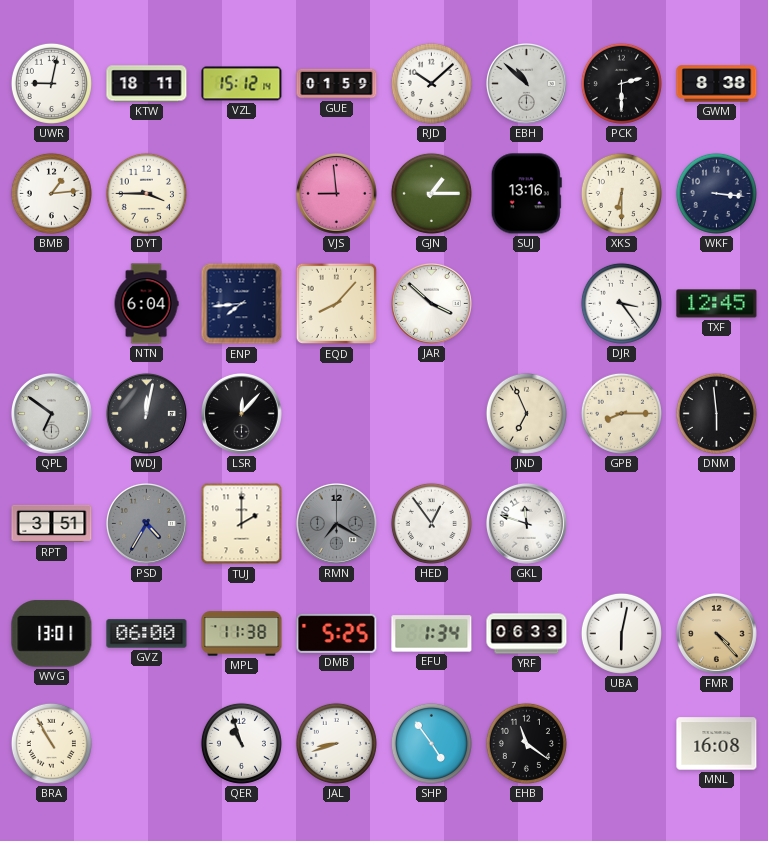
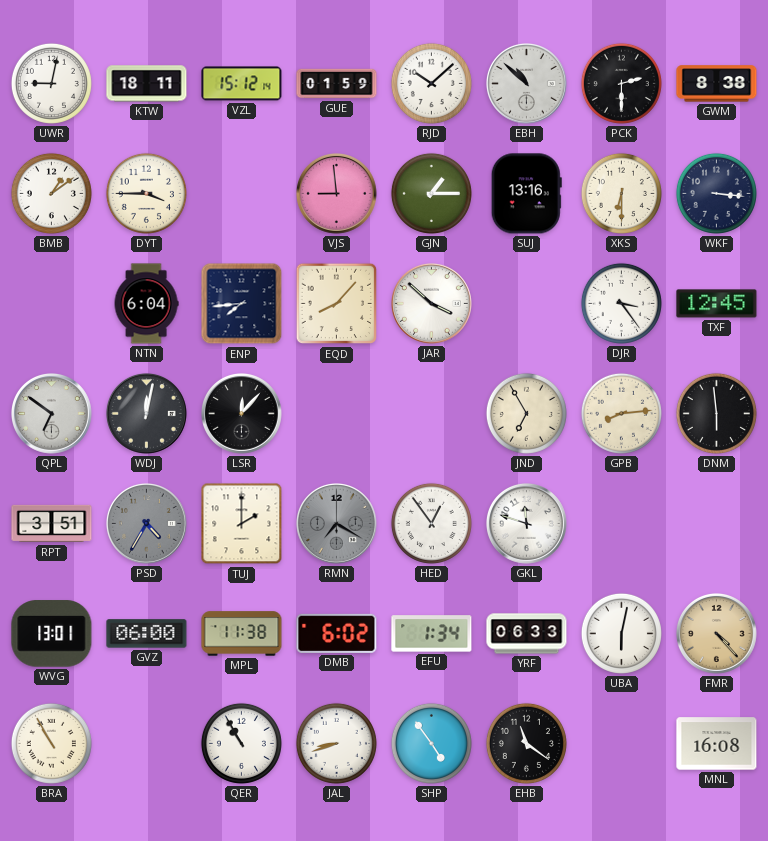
BMB: 1:14 -> 1:09
JND: 6:56 -> 6:55
GPB: 8:15 -> 8:14
DMB: 5:25 -> 6:02
QER: 10:57 -> 10:55
